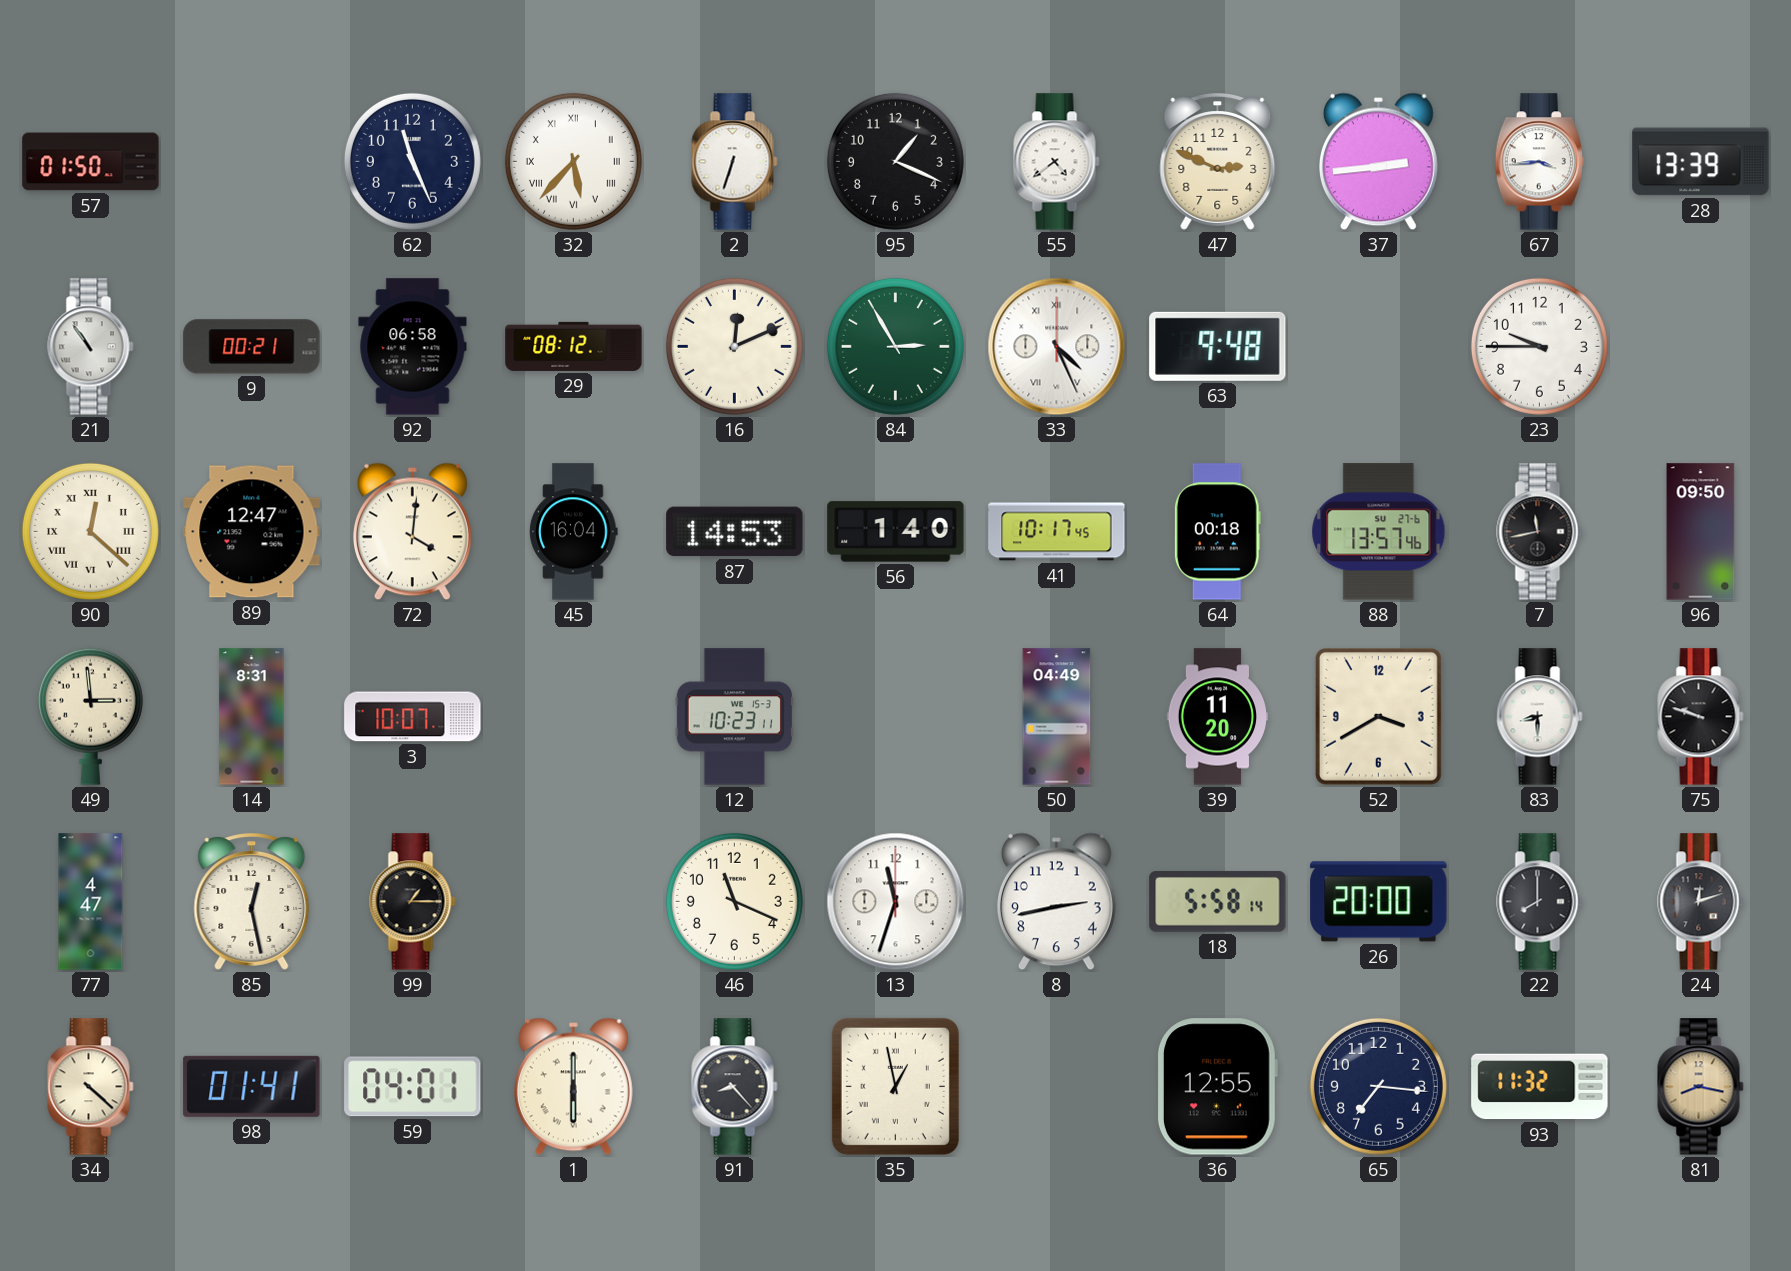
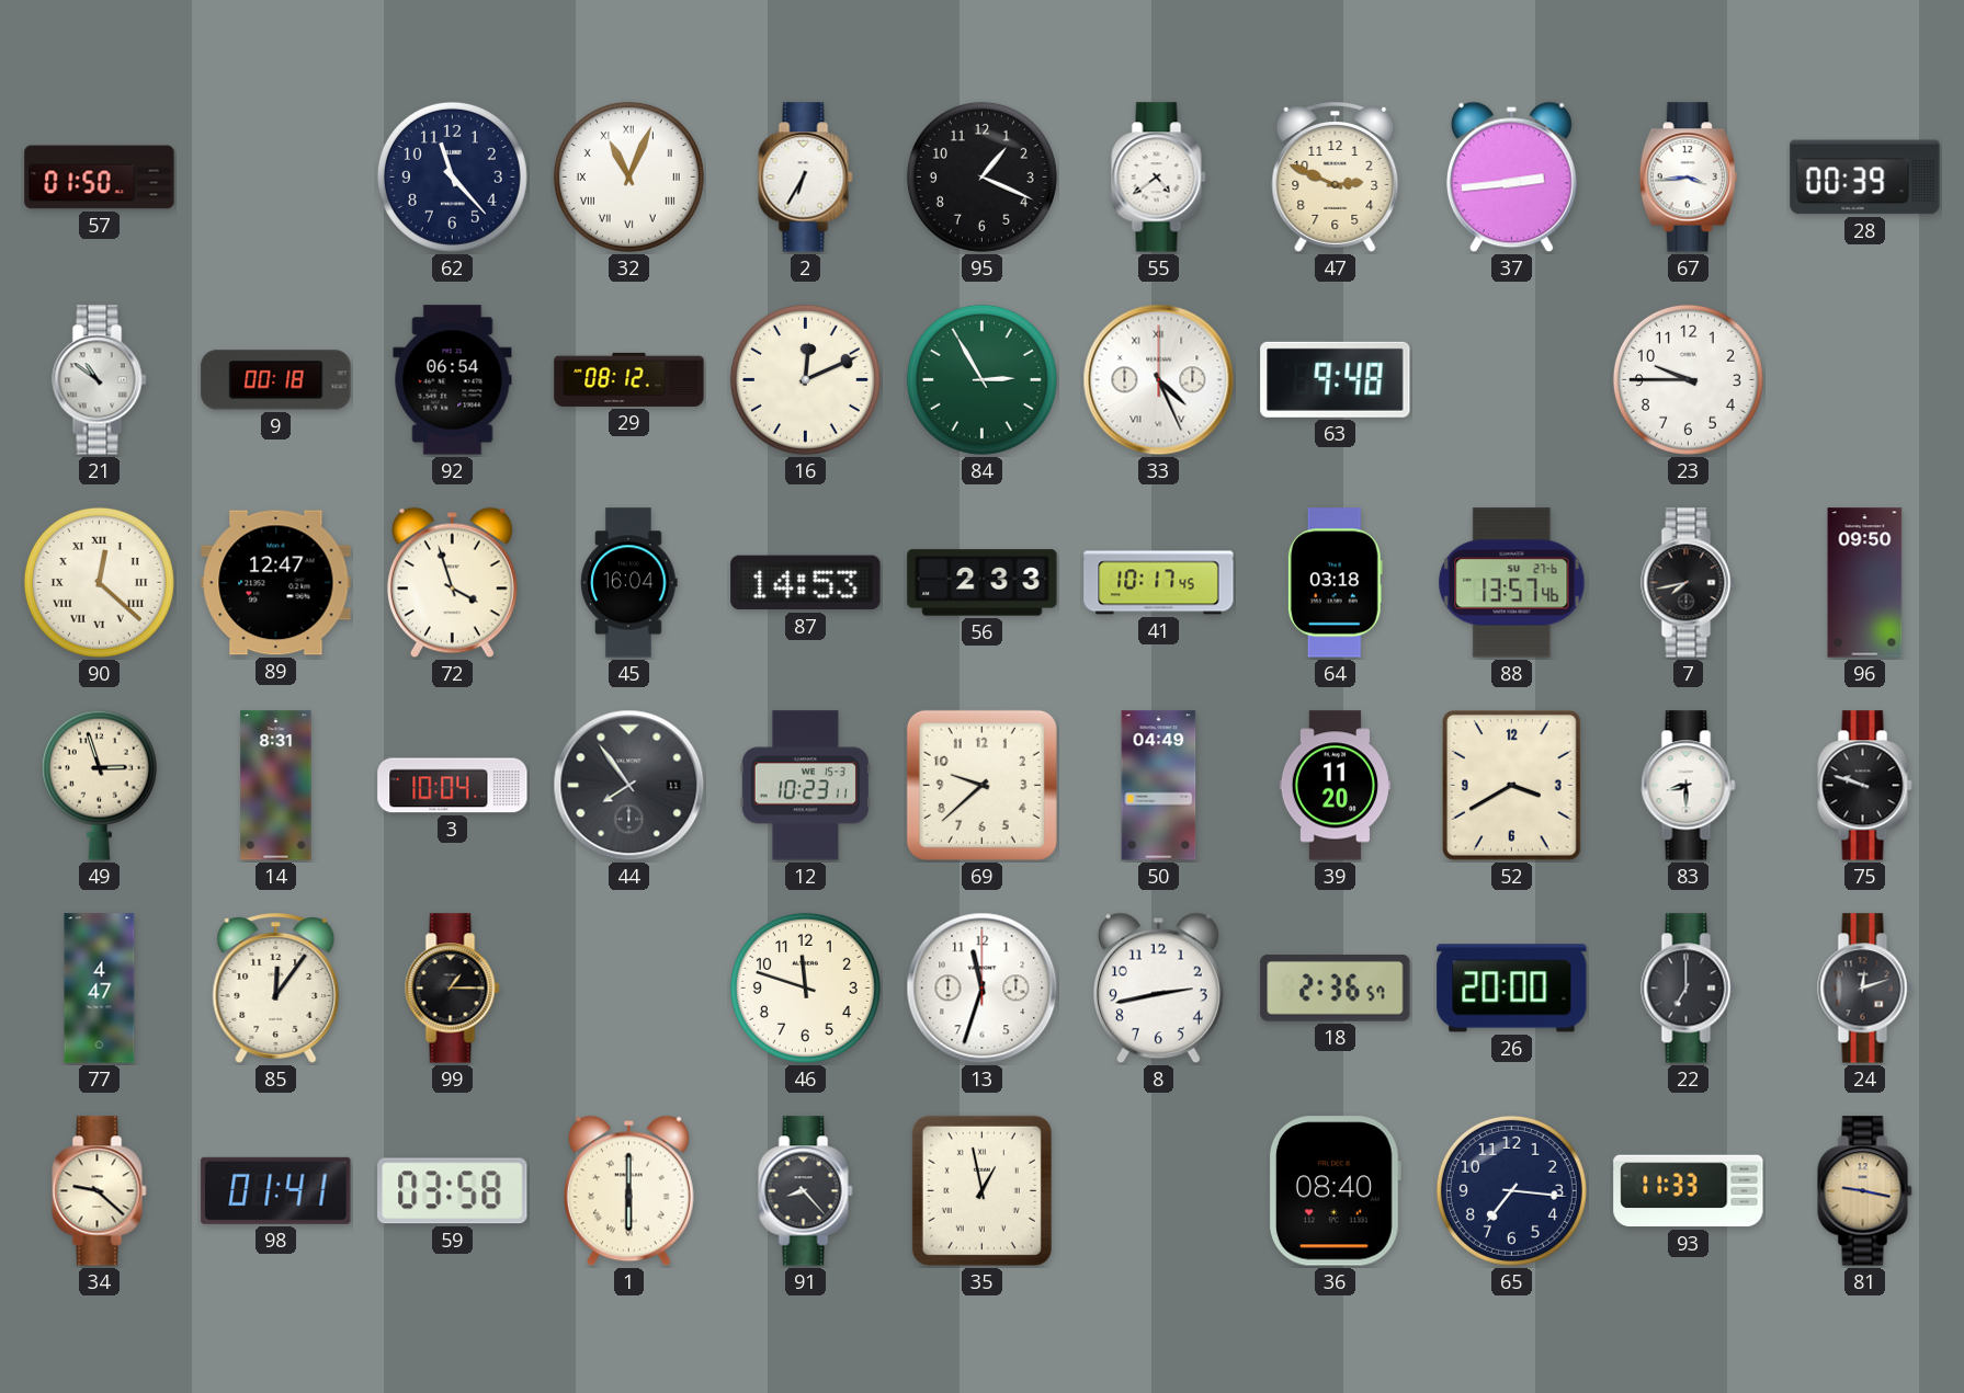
62: 11:26 -> 11:23
32: 5:37 -> 11:04
2: 6:33 -> 6:35
28: 13:39 -> 00:39
21: 10:54 -> 10:51
9: 00:21 -> 00:18
92: 06:58 -> 06:54
72: 4:01 -> 3:57
56: 1:40 -> 2:33
64: 00:18 -> 03:18
7: 11:43 -> 7:43
49: 2:59 -> 2:57
3: 10:07 -> 10:04
44: none -> 7:54
69: none -> 9:38
85: 12:28 -> 12:06
46: 11:19 -> 11:48
18: 5:58 -> 2:36
22: 8:00 -> 7:00
34: 4:22 -> 9:22
59: 04:01 -> 03:58
36: 12:55 -> 08:40
93: 11:32 -> 11:33
81: 8:17 -> 9:17
